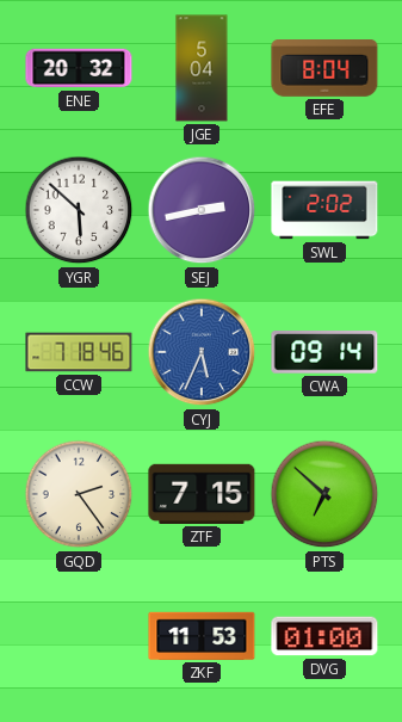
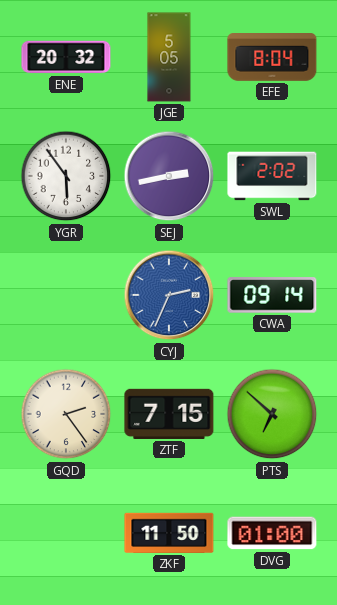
JGE: 5:04 -> 5:05
YGR: 5:52 -> 5:54
CCW: 7:18 -> none
CYJ: 5:34 -> 2:34
ZKF: 11:53 -> 11:50
